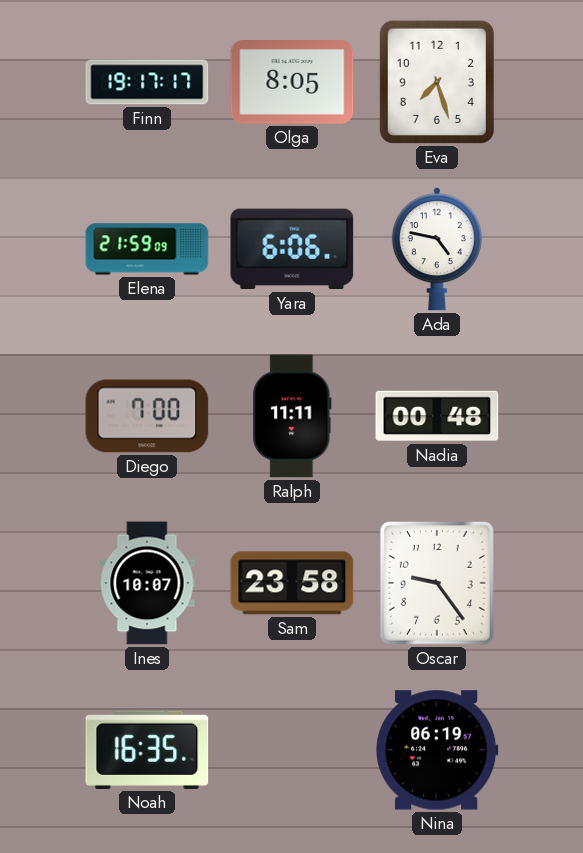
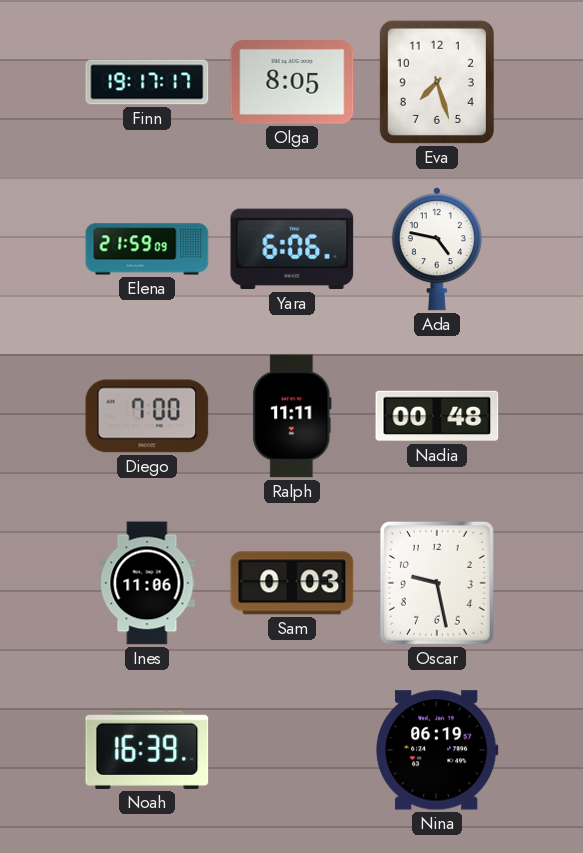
Ines: 10:07 -> 11:06
Sam: 23:58 -> 0:03
Oscar: 9:24 -> 9:28
Noah: 16:35 -> 16:39
